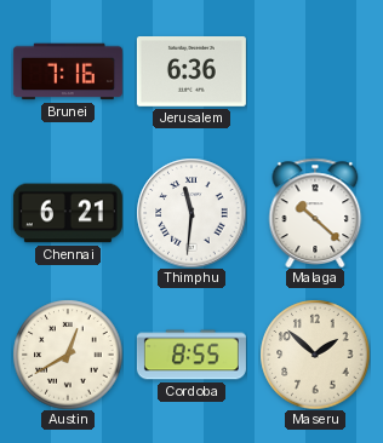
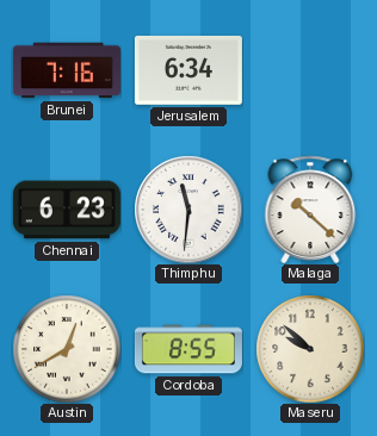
Jerusalem: 6:36 -> 6:34
Chennai: 6:21 -> 6:23
Maseru: 1:52 -> 9:52
